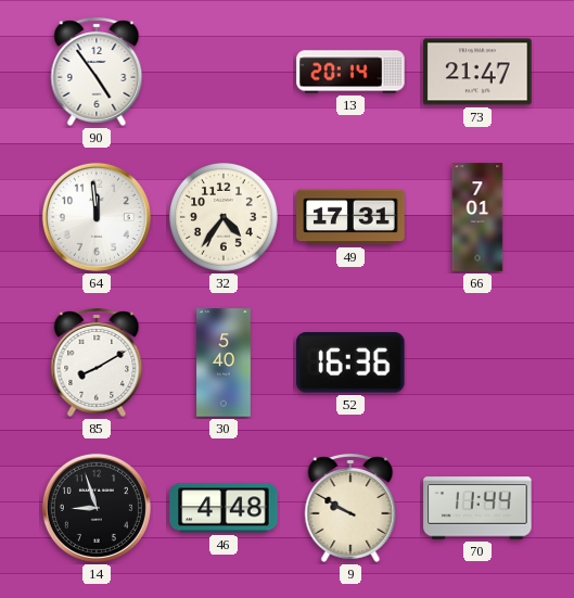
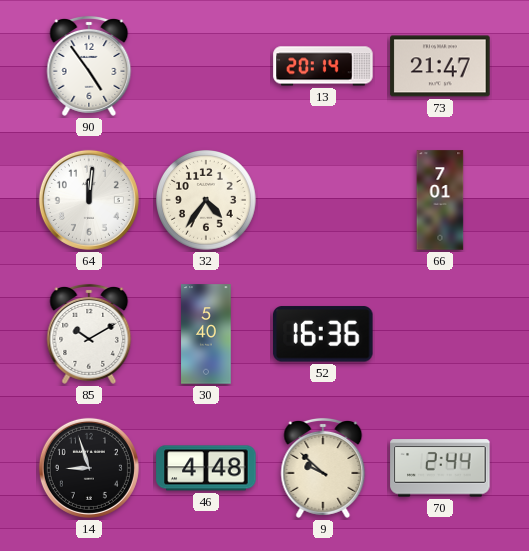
64: 11:59 -> 12:01
49: 17:31 -> none
85: 8:10 -> 10:10
9: 9:50 -> 9:52
70: 11:44 -> 2:44
